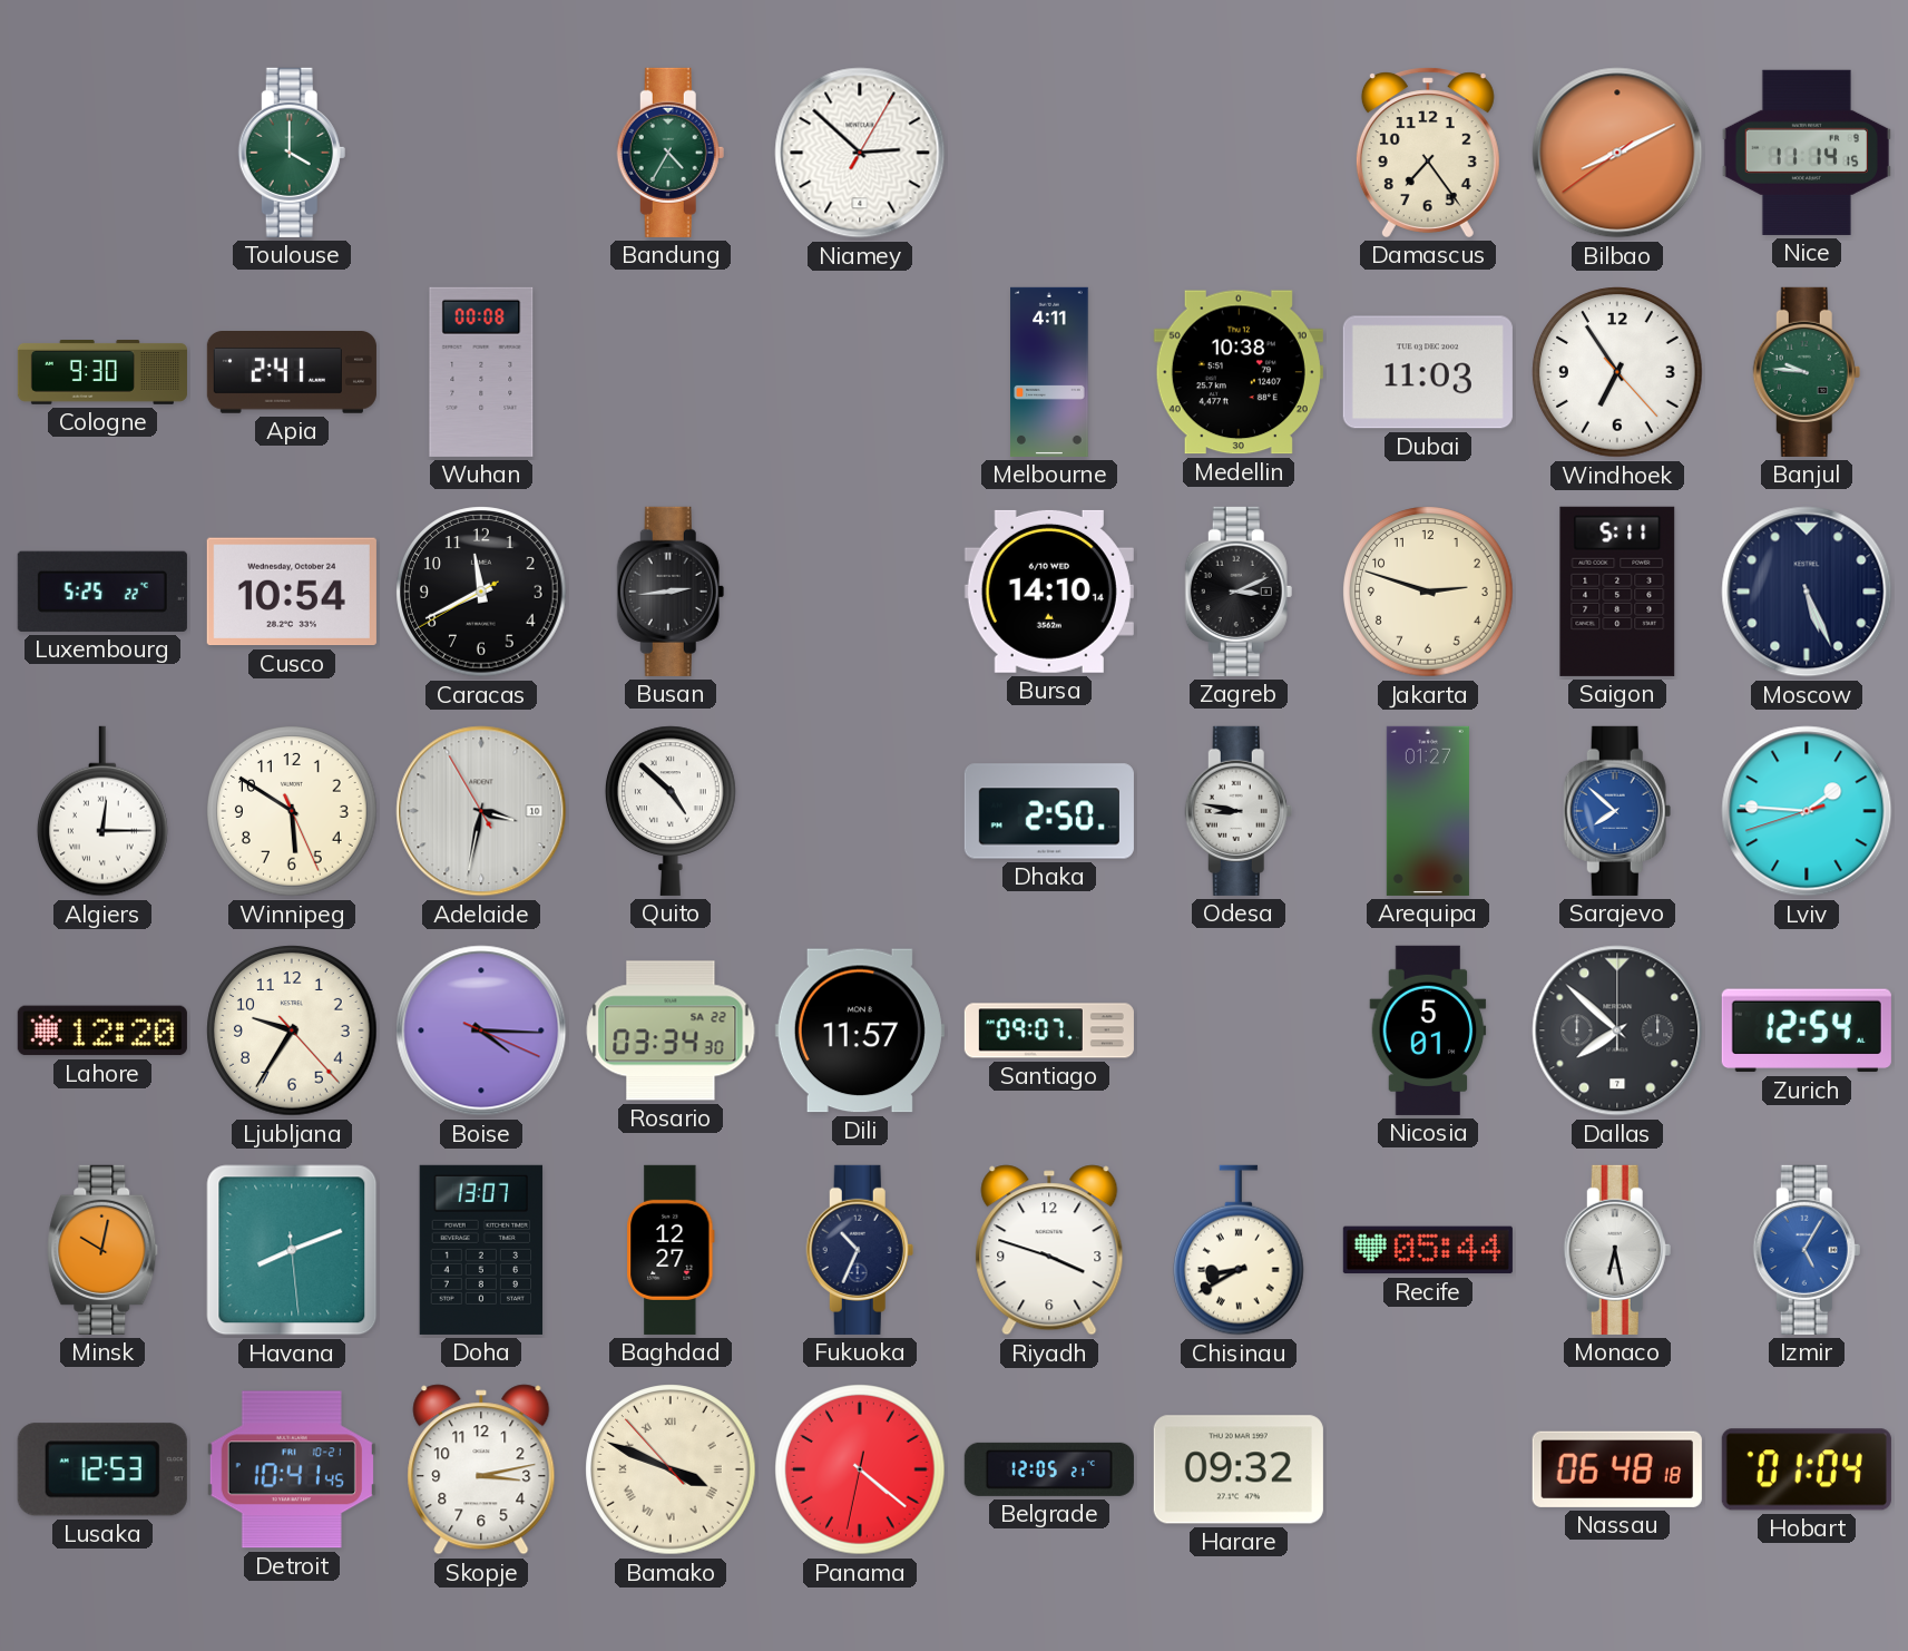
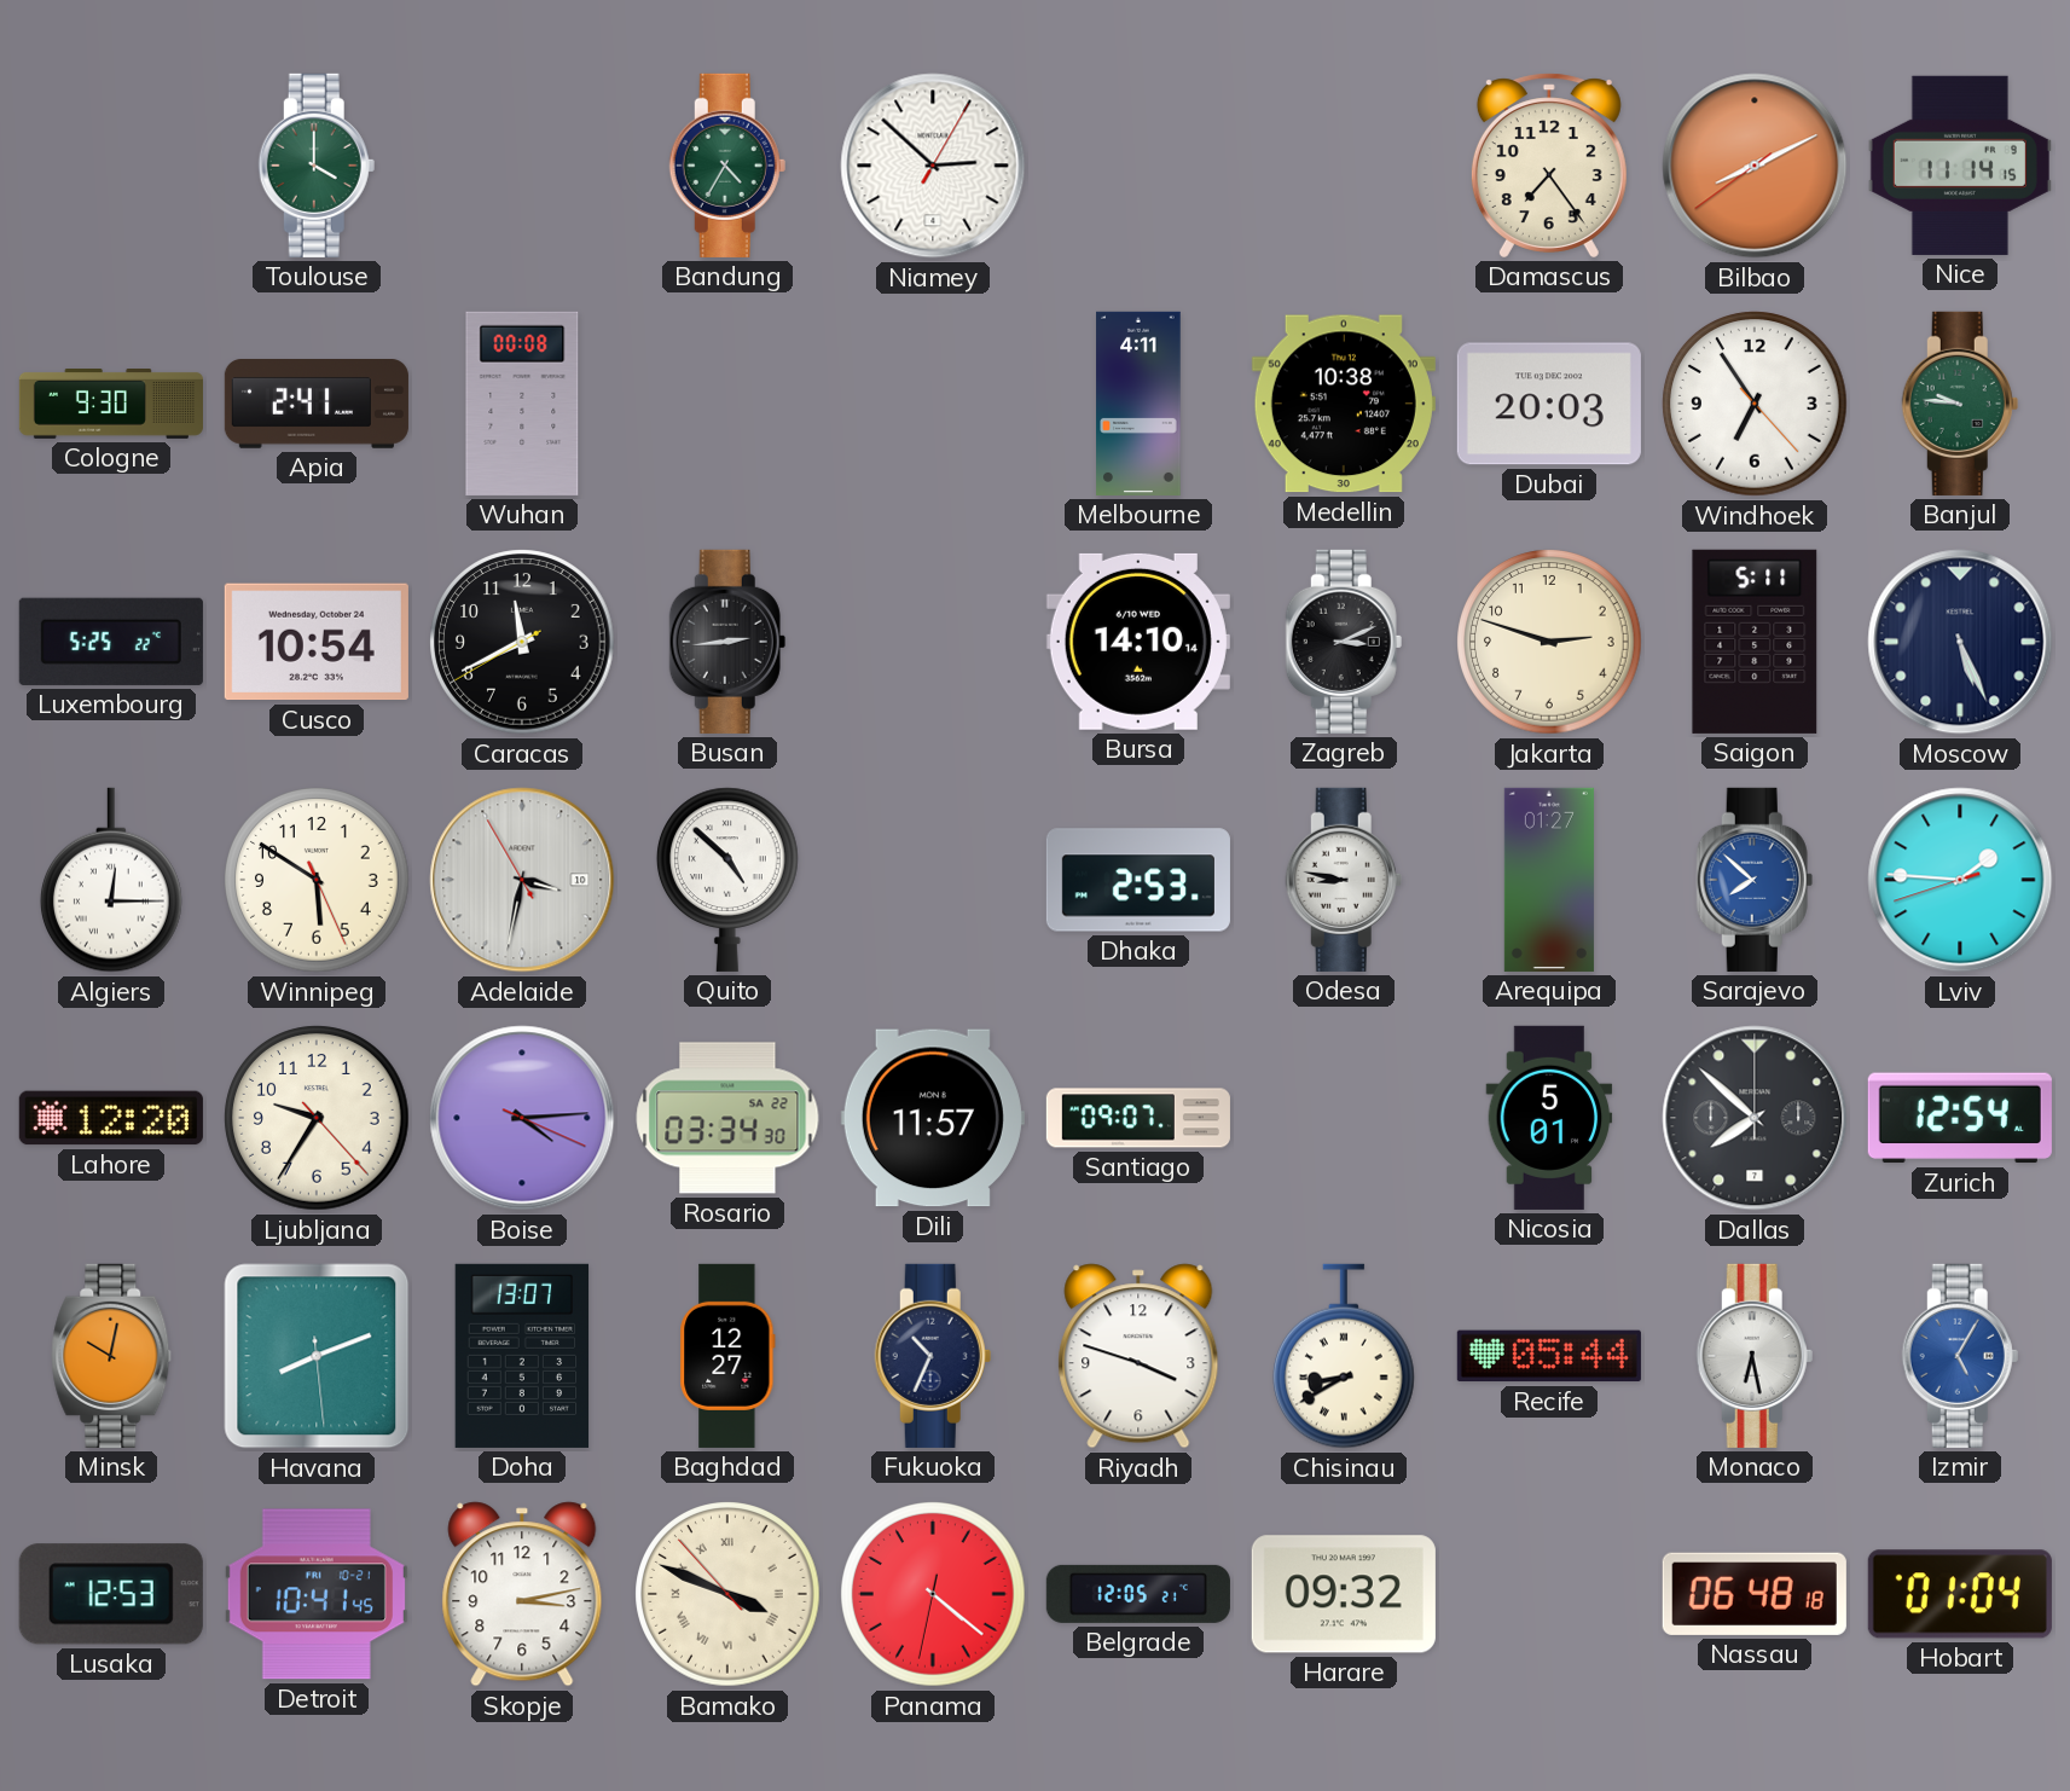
Dubai: 11:03 -> 20:03
Dhaka: 2:50 -> 2:53
Boise: 4:15 -> 4:14
